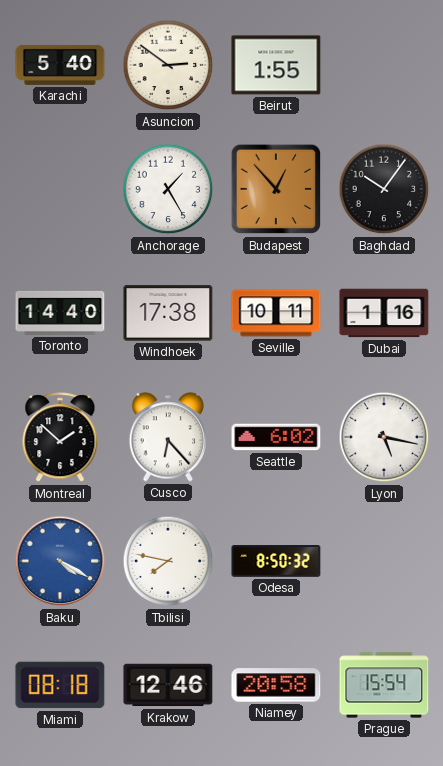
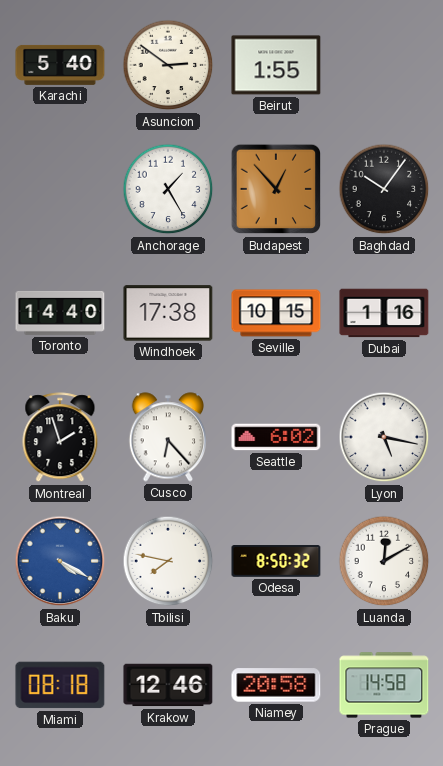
Seville: 10:11 -> 10:15
Montreal: 1:52 -> 1:57
Luanda: none -> 12:10
Prague: 15:54 -> 14:58
